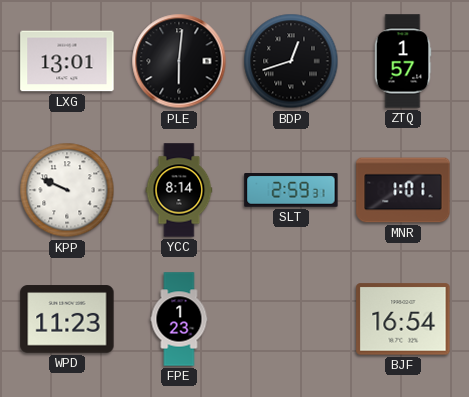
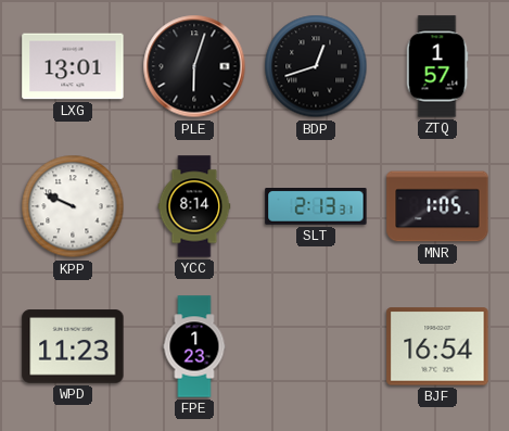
PLE: 6:01 -> 6:03
SLT: 2:59 -> 2:13
MNR: 1:01 -> 1:05
